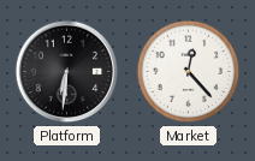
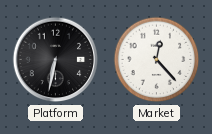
Platform: 6:31 -> 6:32
